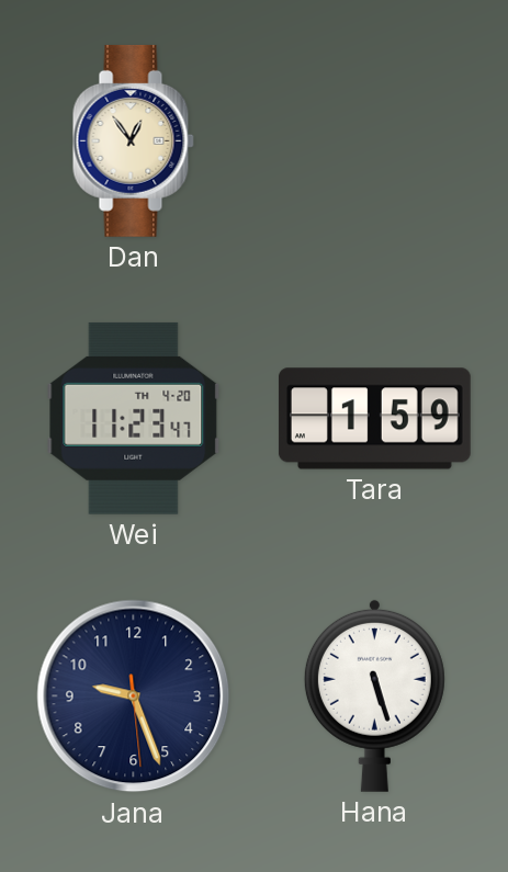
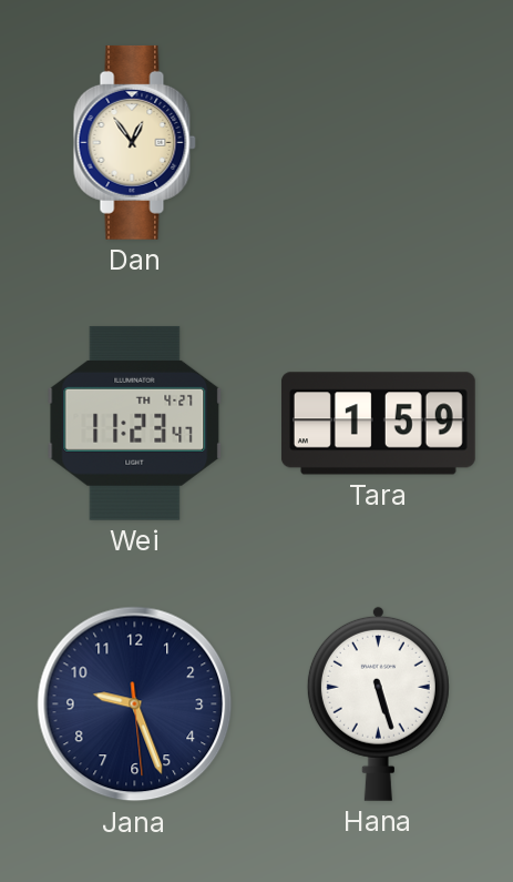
Wei date: TH 4-20 -> TH 4-27
